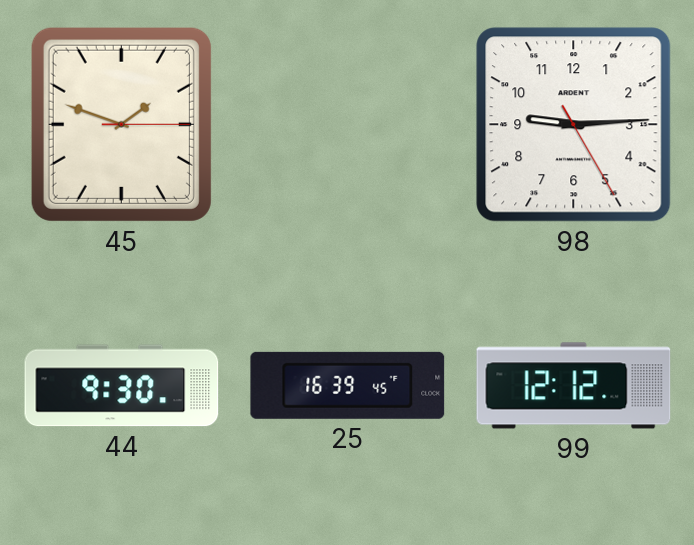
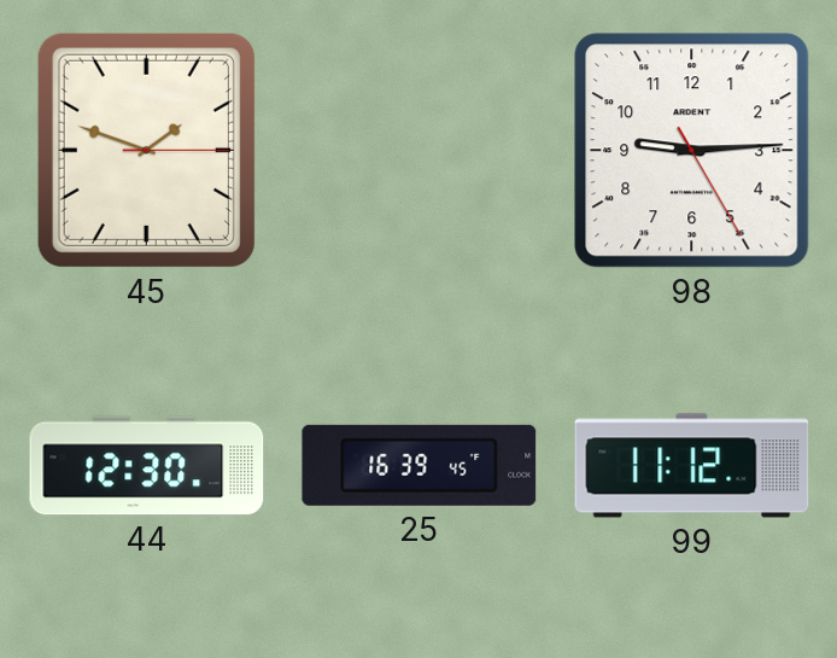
44: 9:30 -> 12:30
99: 12:12 -> 11:12
